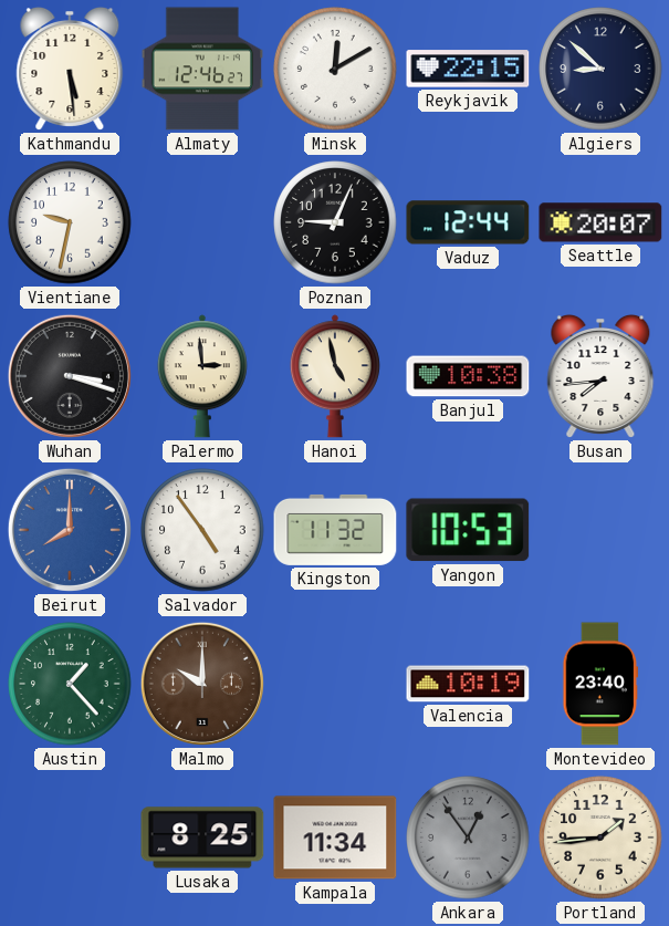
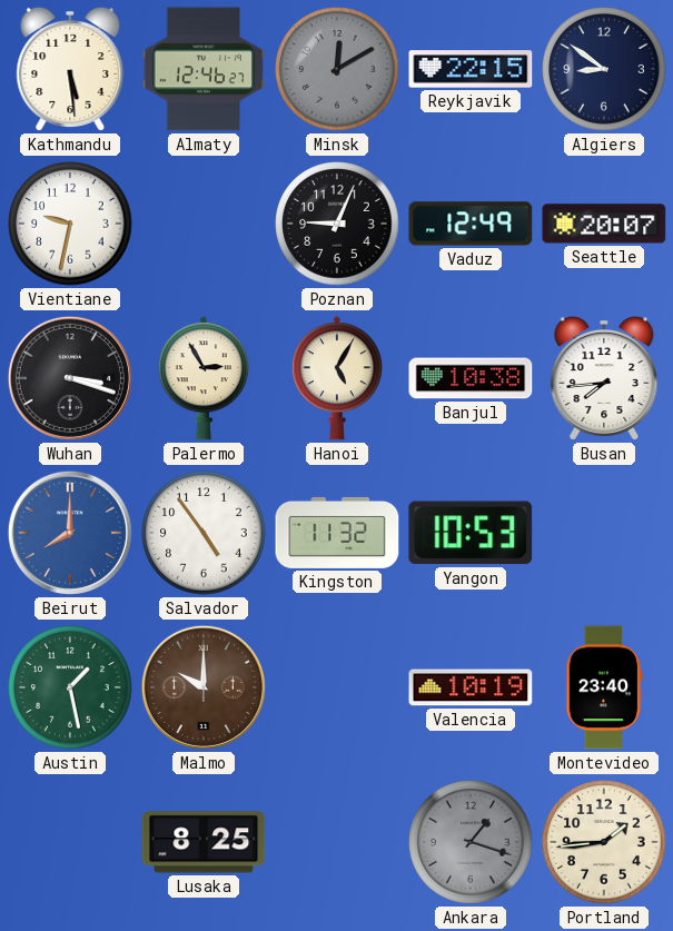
Minsk dial: white -> grey
Algiers: 8:52 -> 8:51
Vaduz: 12:44 -> 12:49
Palermo: 2:59 -> 2:55
Hanoi: 4:58 -> 5:05
Austin: 1:23 -> 1:28
Kampala: 11:34 -> none
Ankara: 12:54 -> 1:18
